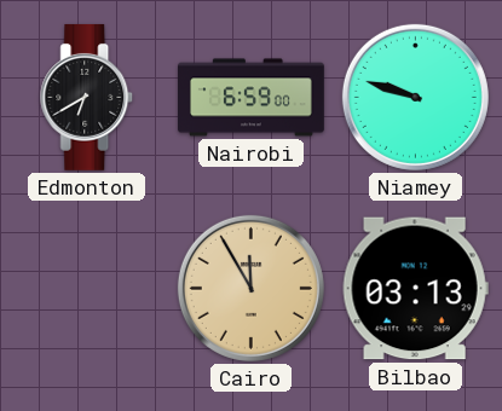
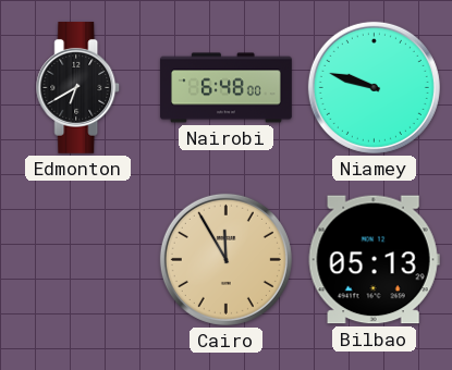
Nairobi: 6:59 -> 6:48
Bilbao: 03:13 -> 05:13
